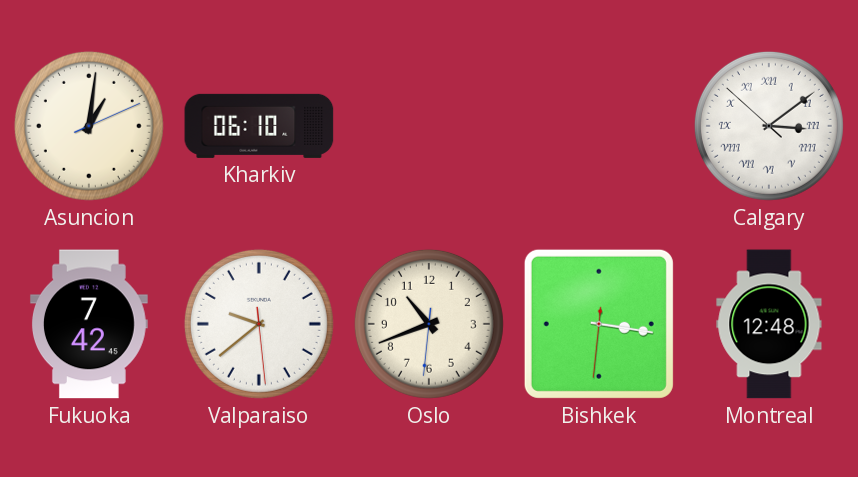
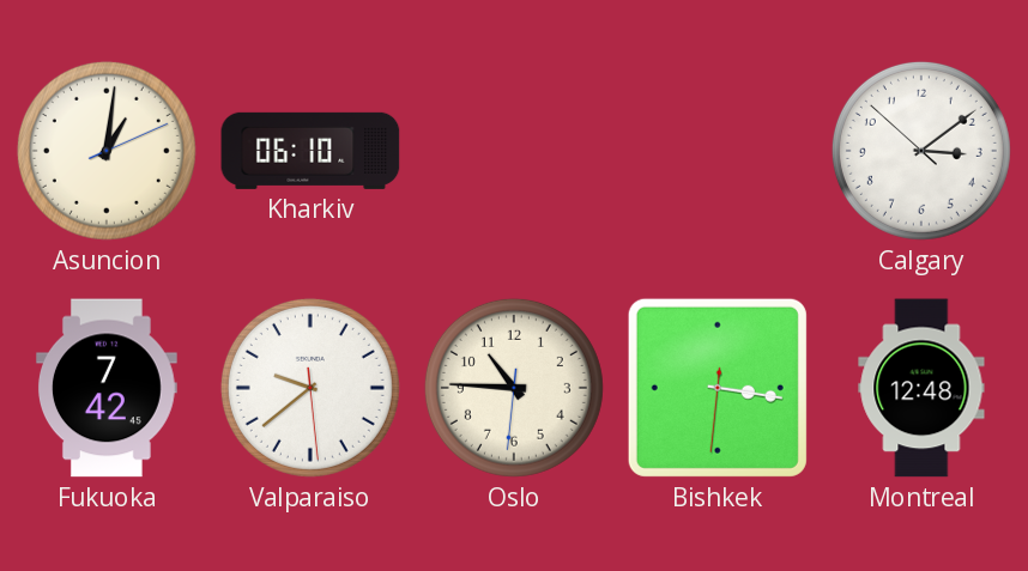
Calgary numerals: Roman -> Arabic
Oslo: 10:41 -> 10:45
